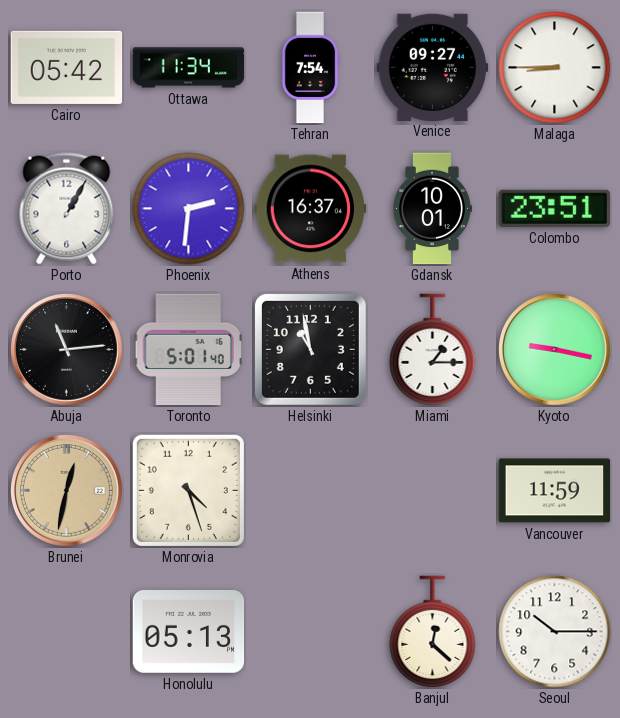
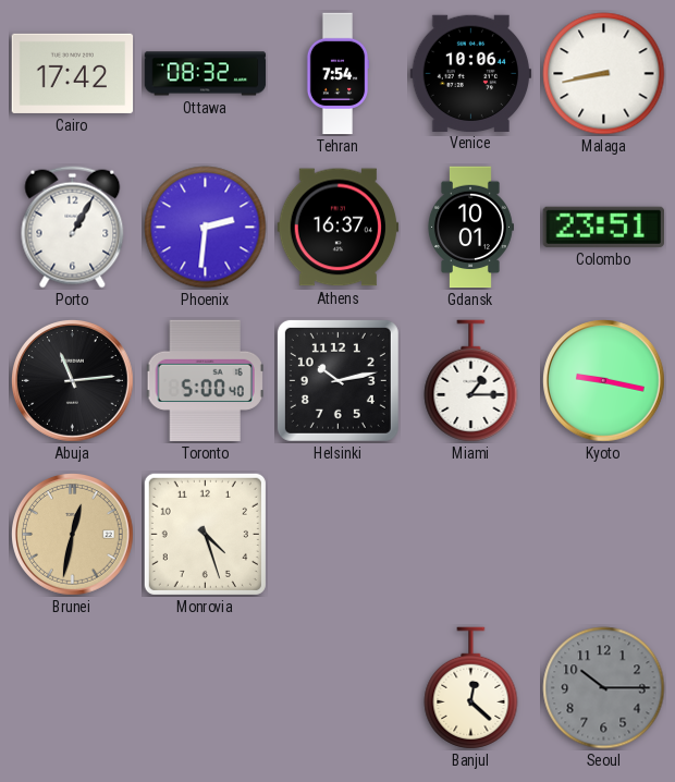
Cairo: 05:42 -> 17:42
Ottawa: 11:34 -> 08:32
Venice: 09:27 -> 10:06
Malaga: 8:45 -> 8:43
Toronto: 5:01 -> 5:00
Helsinki: 10:58 -> 10:13
Vancouver: 11:59 -> none
Honolulu: 05:13 -> none
Seoul dial: white -> grey
